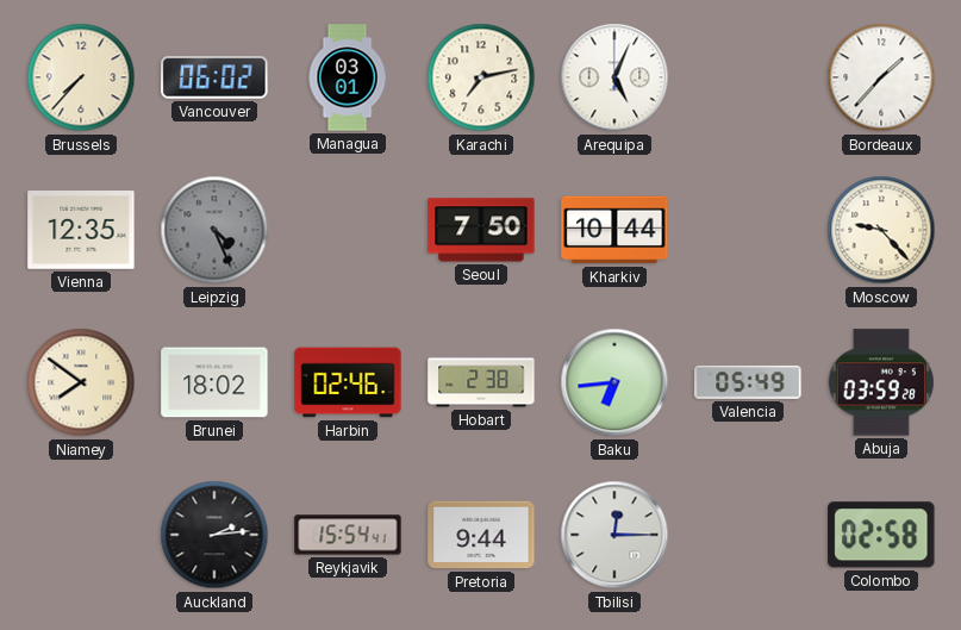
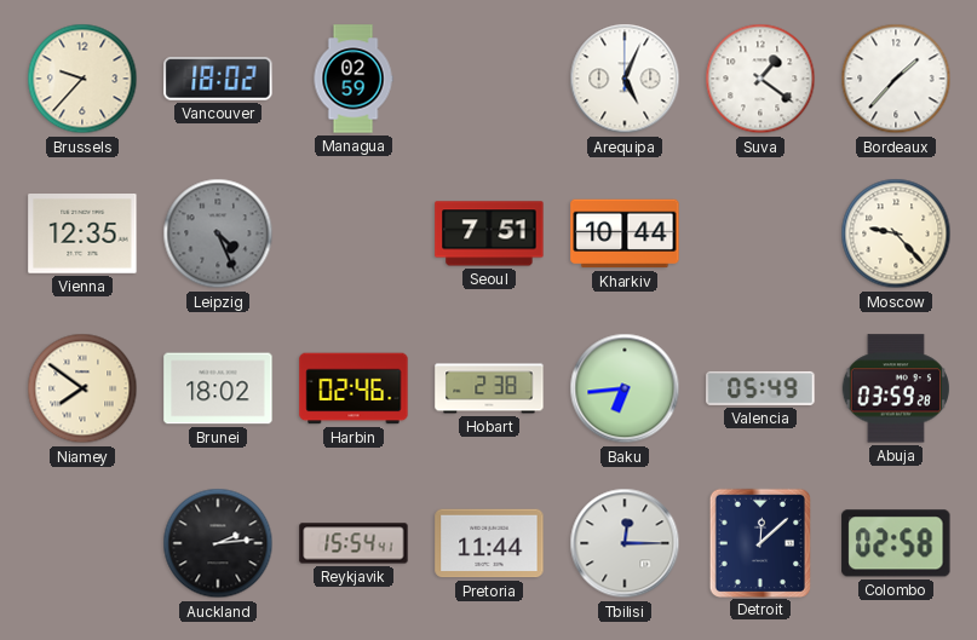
Brussels: 7:37 -> 9:37
Vancouver: 06:02 -> 18:02
Managua: 03:01 -> 02:59
Karachi: 7:13 -> none
Suva: none -> 1:21
Seoul: 7:50 -> 7:51
Pretoria: 9:44 -> 11:44
Detroit: none -> 12:08
